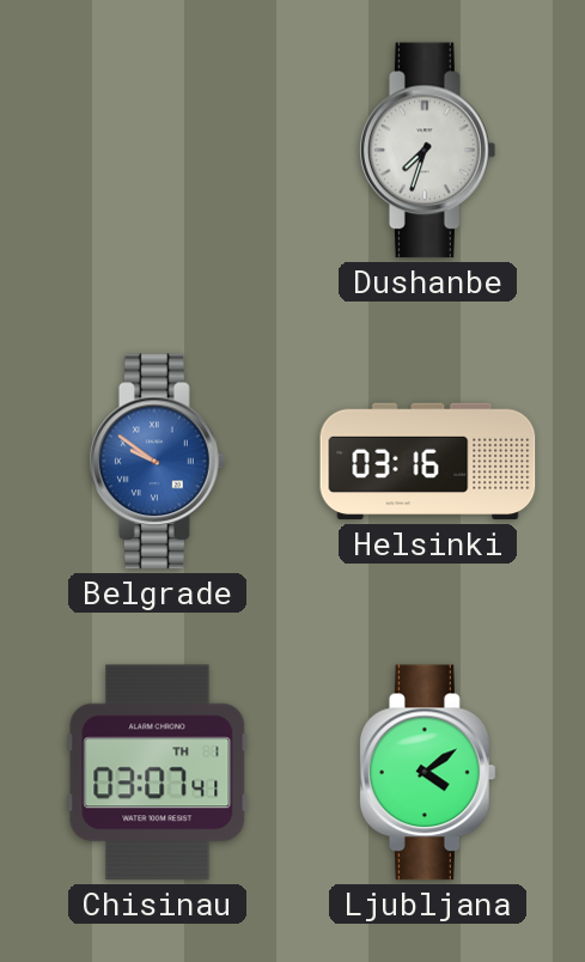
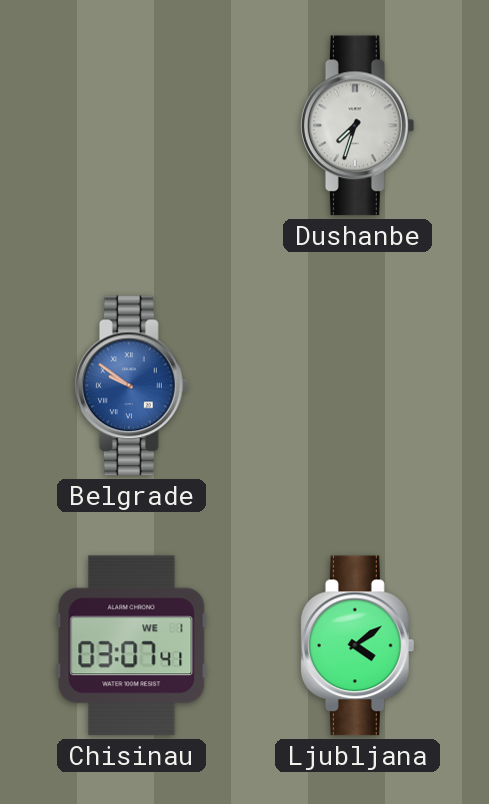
Helsinki: 03:16 -> none
Chisinau date: TH 1 -> WE 1
